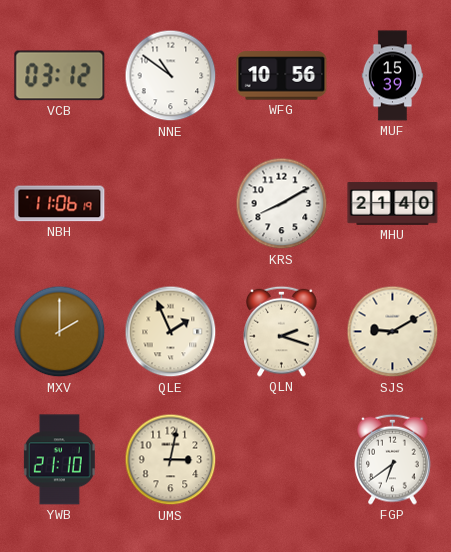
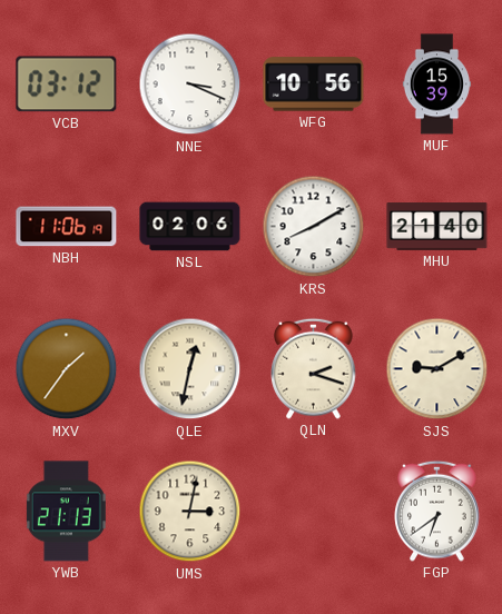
NNE: 10:51 -> 3:19
NSL: none -> 02:06
MXV: 2:00 -> 1:36
QLE: 1:56 -> 12:32
YWB: 21:10 -> 21:13
